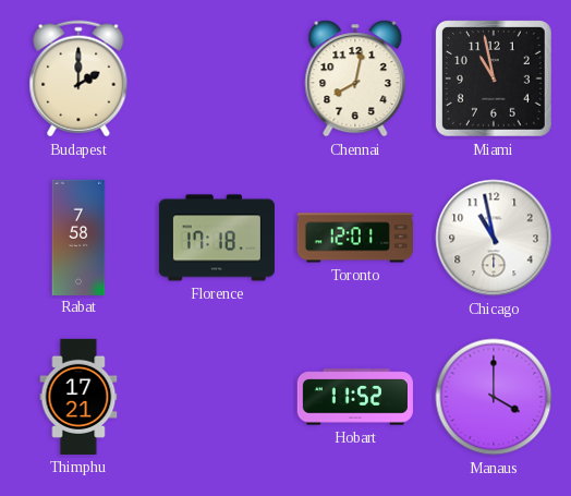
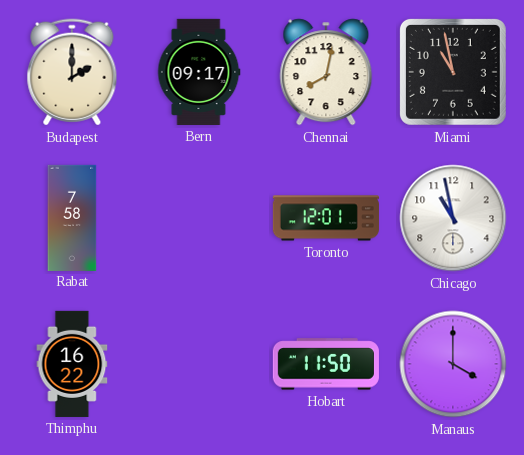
Bern: none -> 09:17
Florence: 17:18 -> none
Thimphu: 17:21 -> 16:22
Hobart: 11:52 -> 11:50
